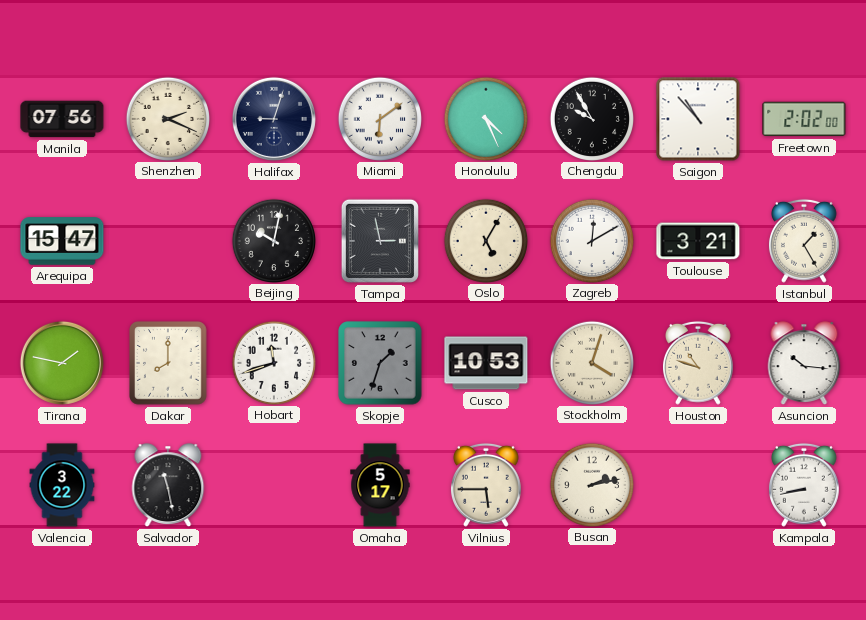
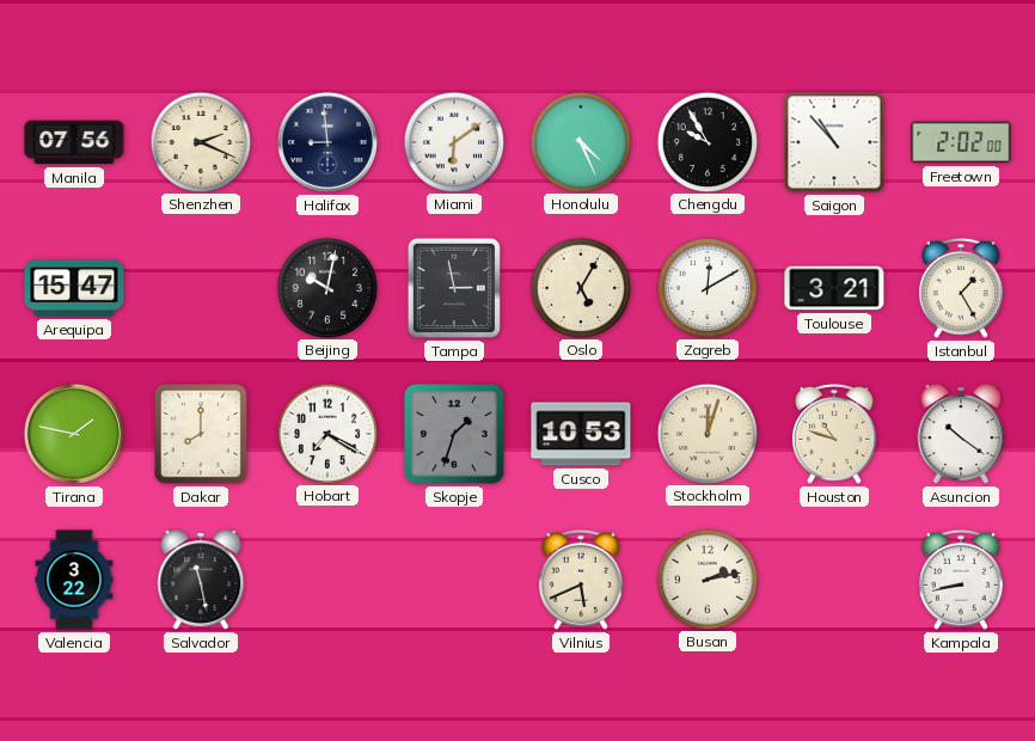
Halifax: 9:03 -> 8:59
Hobart: 11:42 -> 7:20
Stockholm: 4:03 -> 12:03
Asuncion: 10:16 -> 10:21
Omaha: 5:17 -> none
Vilnius: 5:45 -> 5:41
